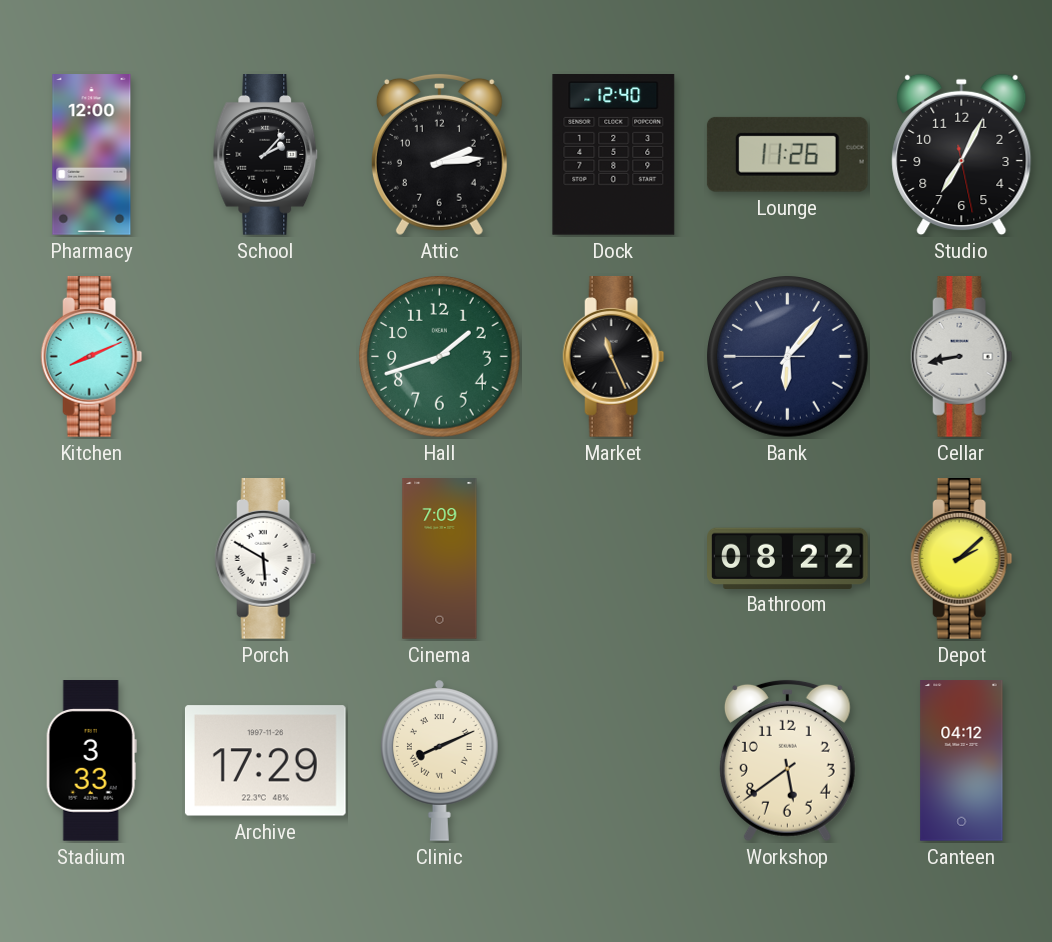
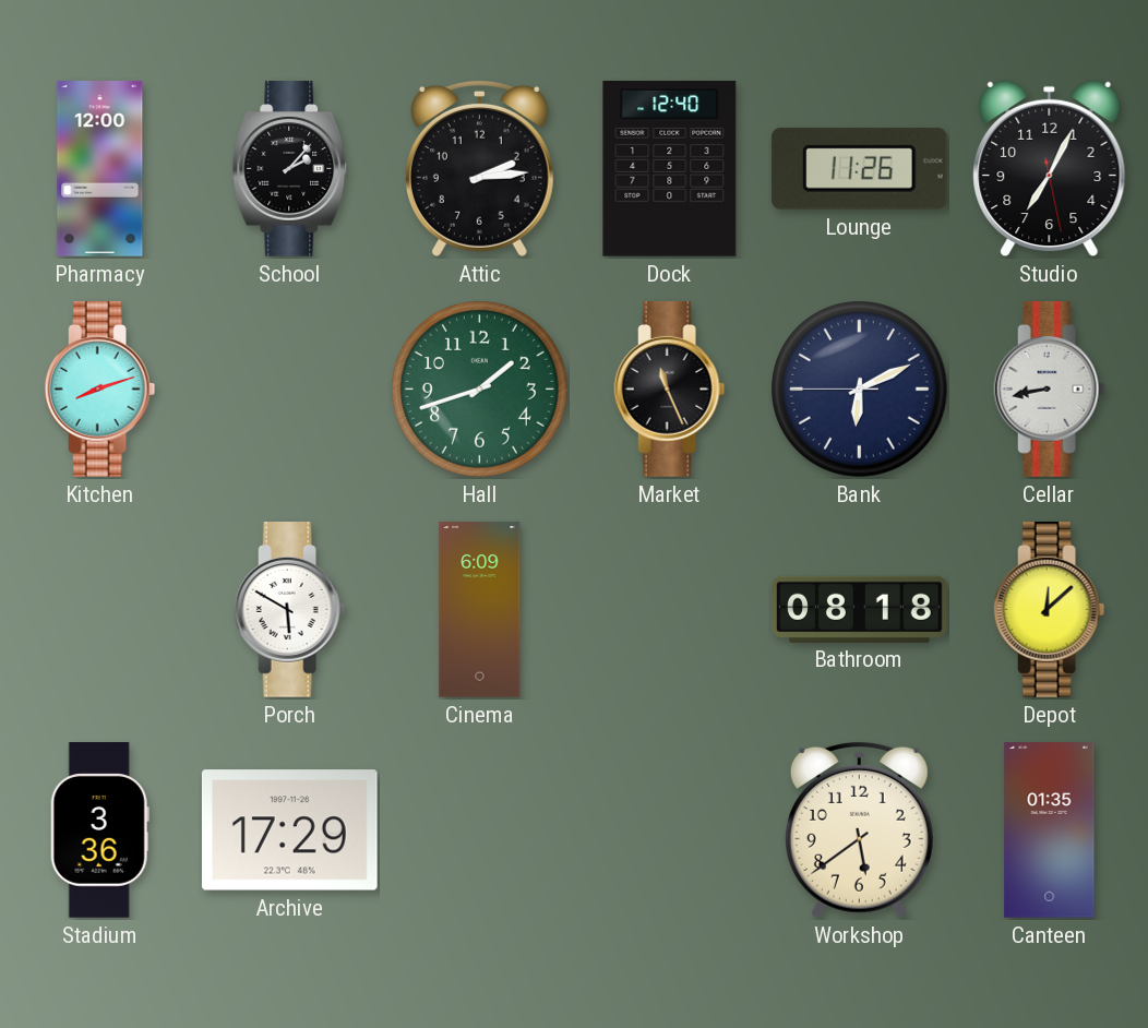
Kitchen: 8:11 -> 8:12
Bank: 6:06 -> 6:10
Cinema: 7:09 -> 6:09
Bathroom: 08:22 -> 08:18
Depot: 2:08 -> 12:08
Stadium: 3:33 -> 3:36
Clinic: 8:11 -> none
Canteen: 04:12 -> 01:35
